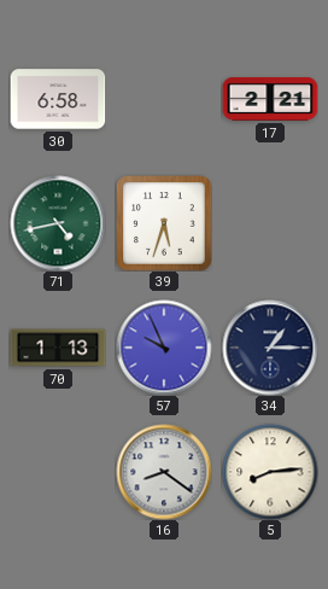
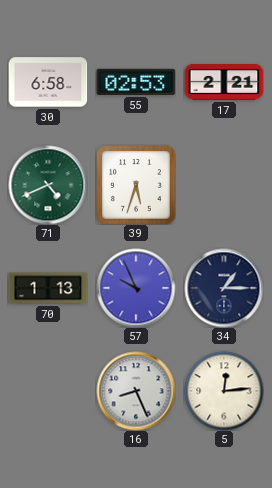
55: none -> 02:53
71: 4:43 -> 4:41
16: 8:21 -> 8:26
5: 8:14 -> 12:14
